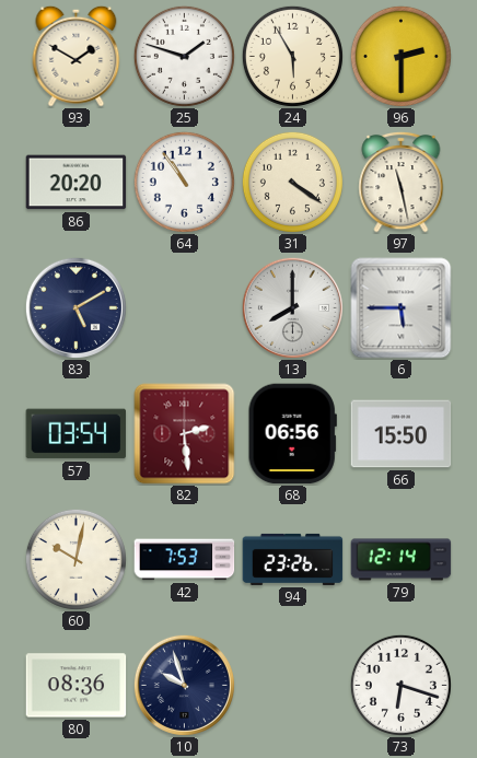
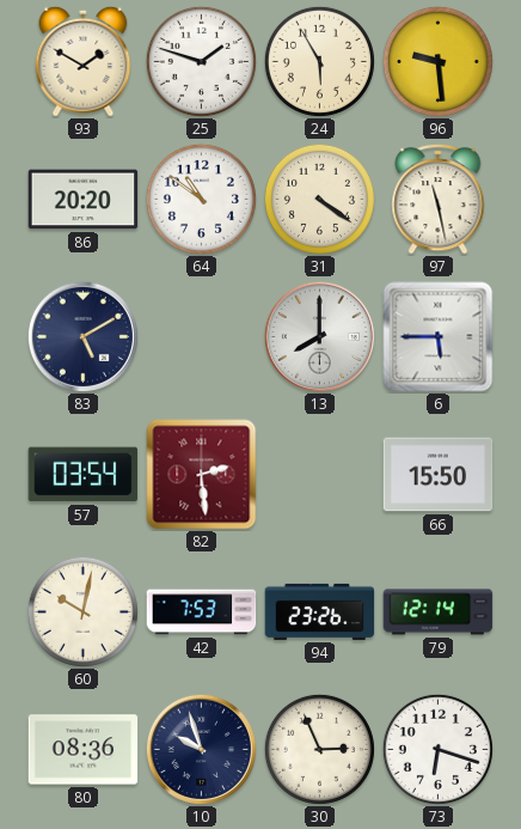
96: 2:30 -> 9:29
64: 10:54 -> 10:51
68: 06:56 -> none
30: none -> 2:56
